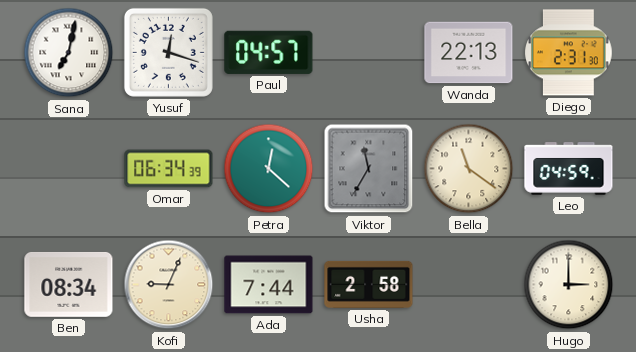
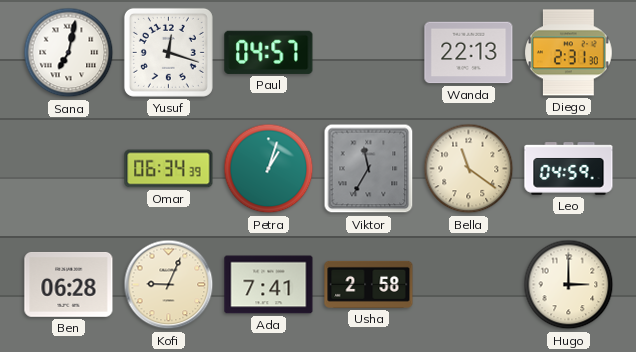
Petra: 12:22 -> 1:03
Ben: 08:34 -> 06:28
Ada: 7:44 -> 7:41
